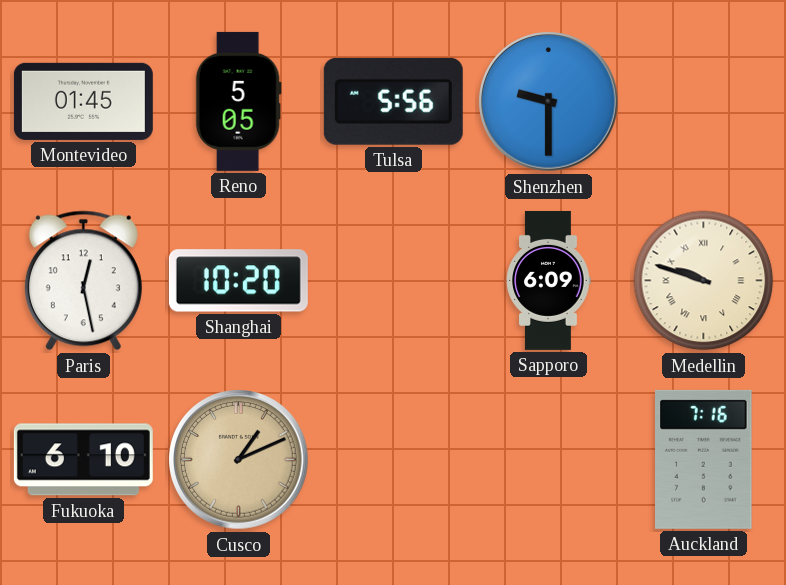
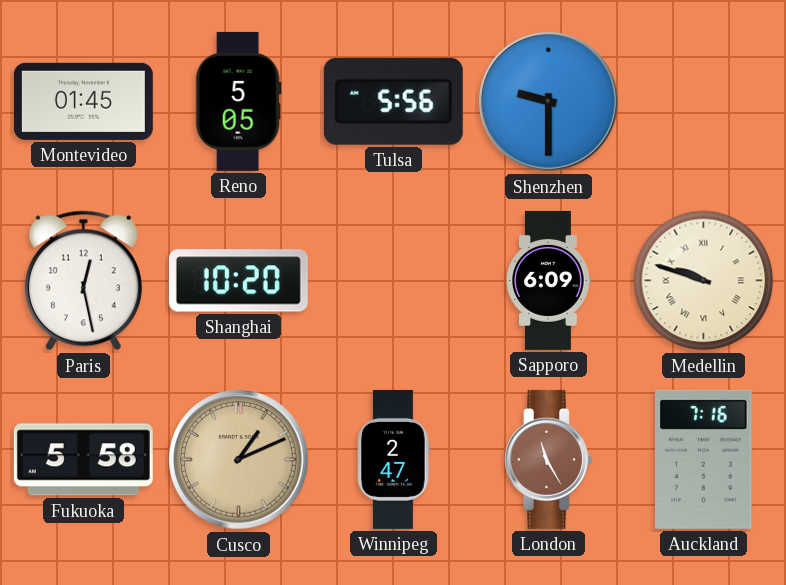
Fukuoka: 6:10 -> 5:58
Winnipeg: none -> 2:47
London: none -> 11:25
